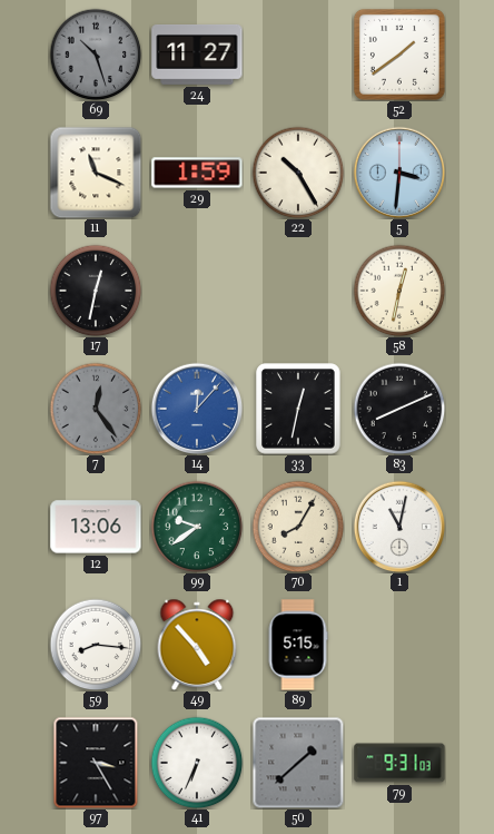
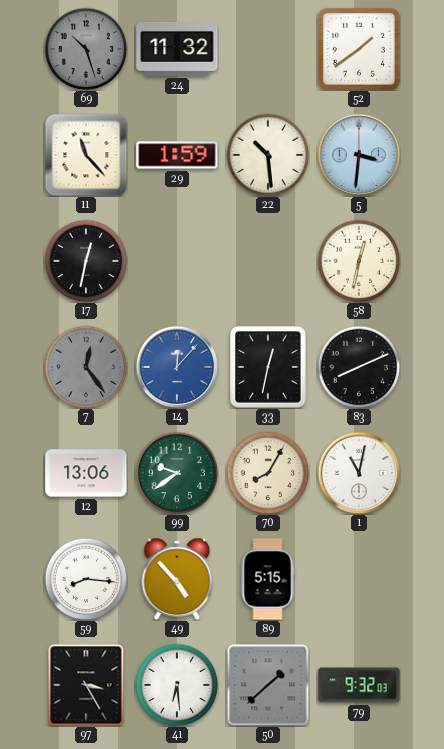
24: 11:27 -> 11:32
11: 11:19 -> 11:23
22: 10:25 -> 10:29
41: 6:34 -> 6:29
79: 9:31 -> 9:32
